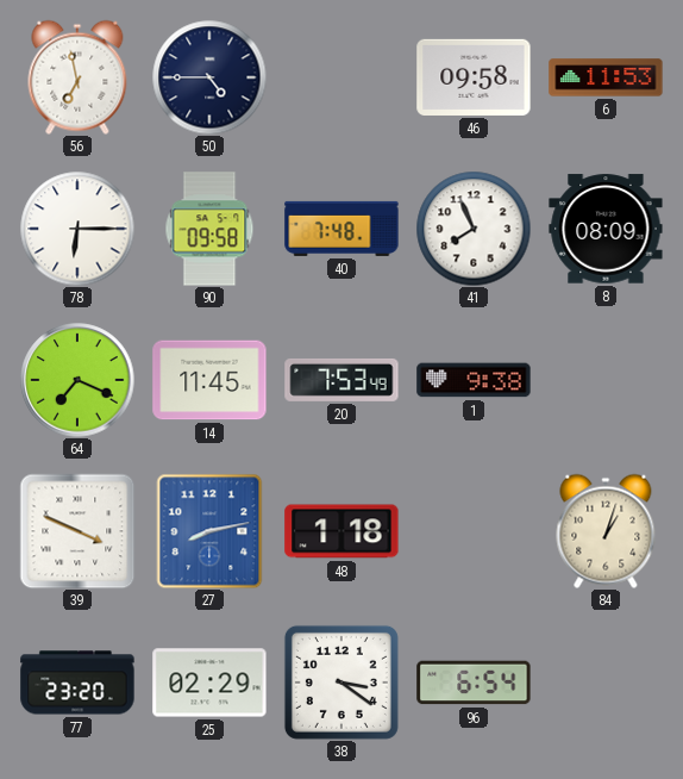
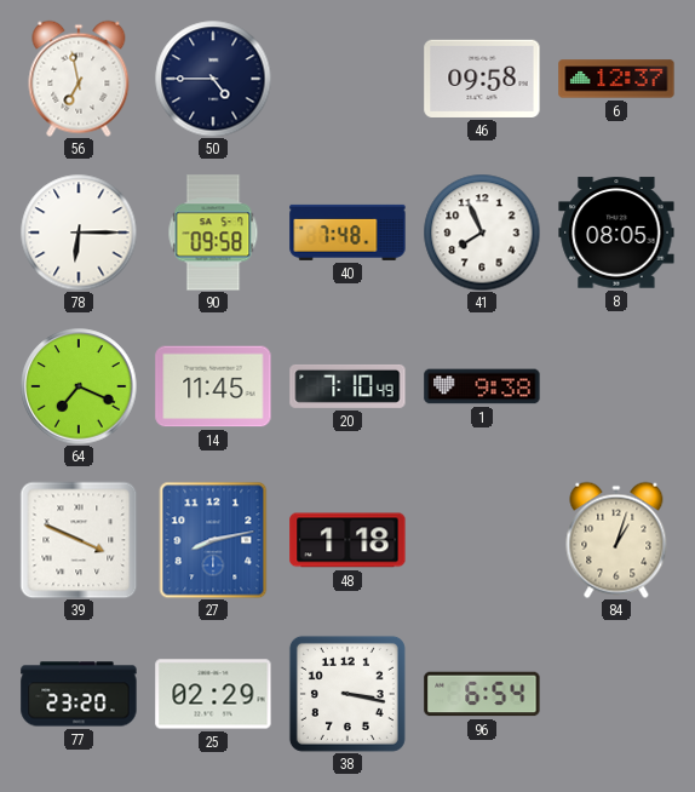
6: 11:53 -> 12:37
8: 08:09 -> 08:05
20: 7:53 -> 7:10
38: 3:21 -> 3:17
